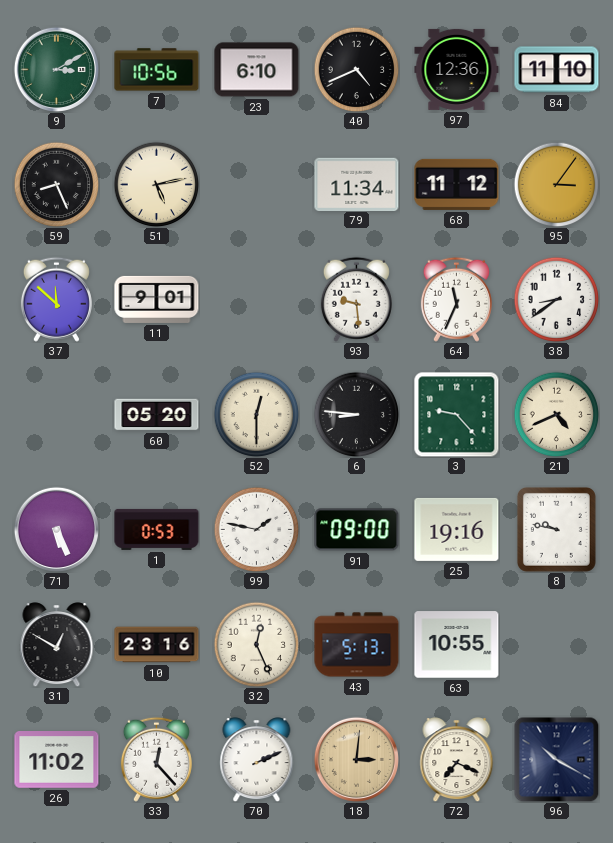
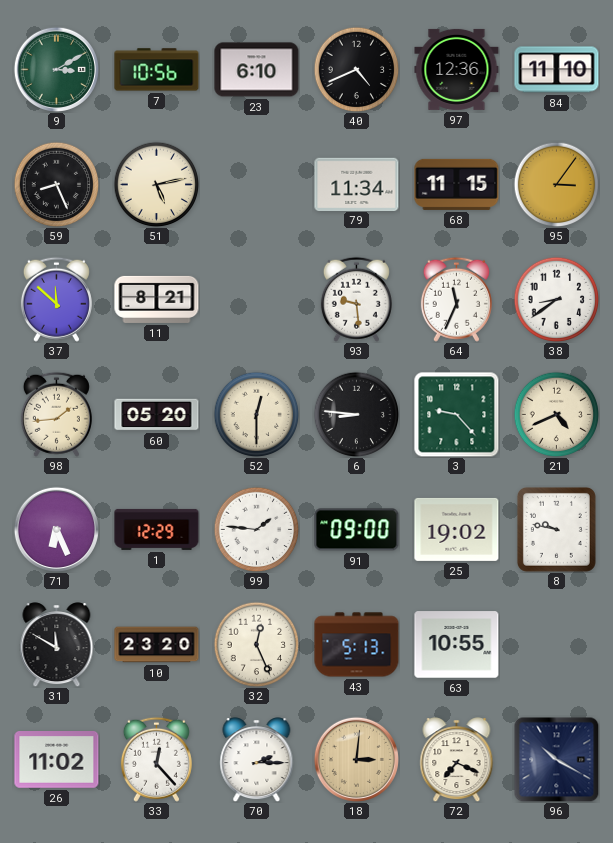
68: 11:12 -> 11:15
11: 9:01 -> 8:21
98: none -> 1:44
71: 5:26 -> 6:26
1: 0:53 -> 12:29
99: 1:47 -> 1:46
25: 19:16 -> 19:02
31: 12:50 -> 11:50
10: 23:16 -> 23:20
70: 2:11 -> 2:15
